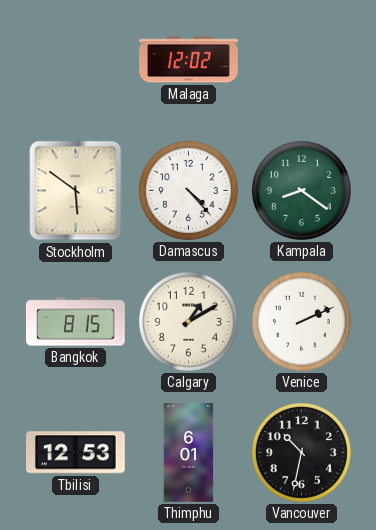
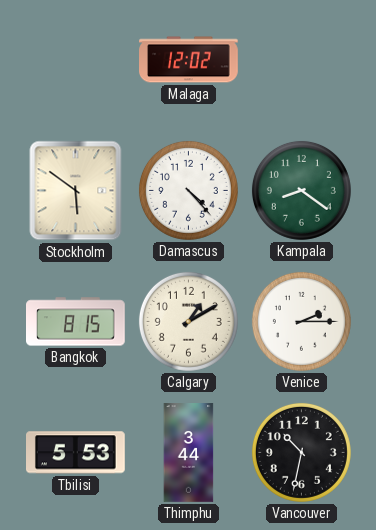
Venice: 2:11 -> 2:15
Tbilisi: 12:53 -> 5:53
Thimphu: 6:01 -> 3:44
